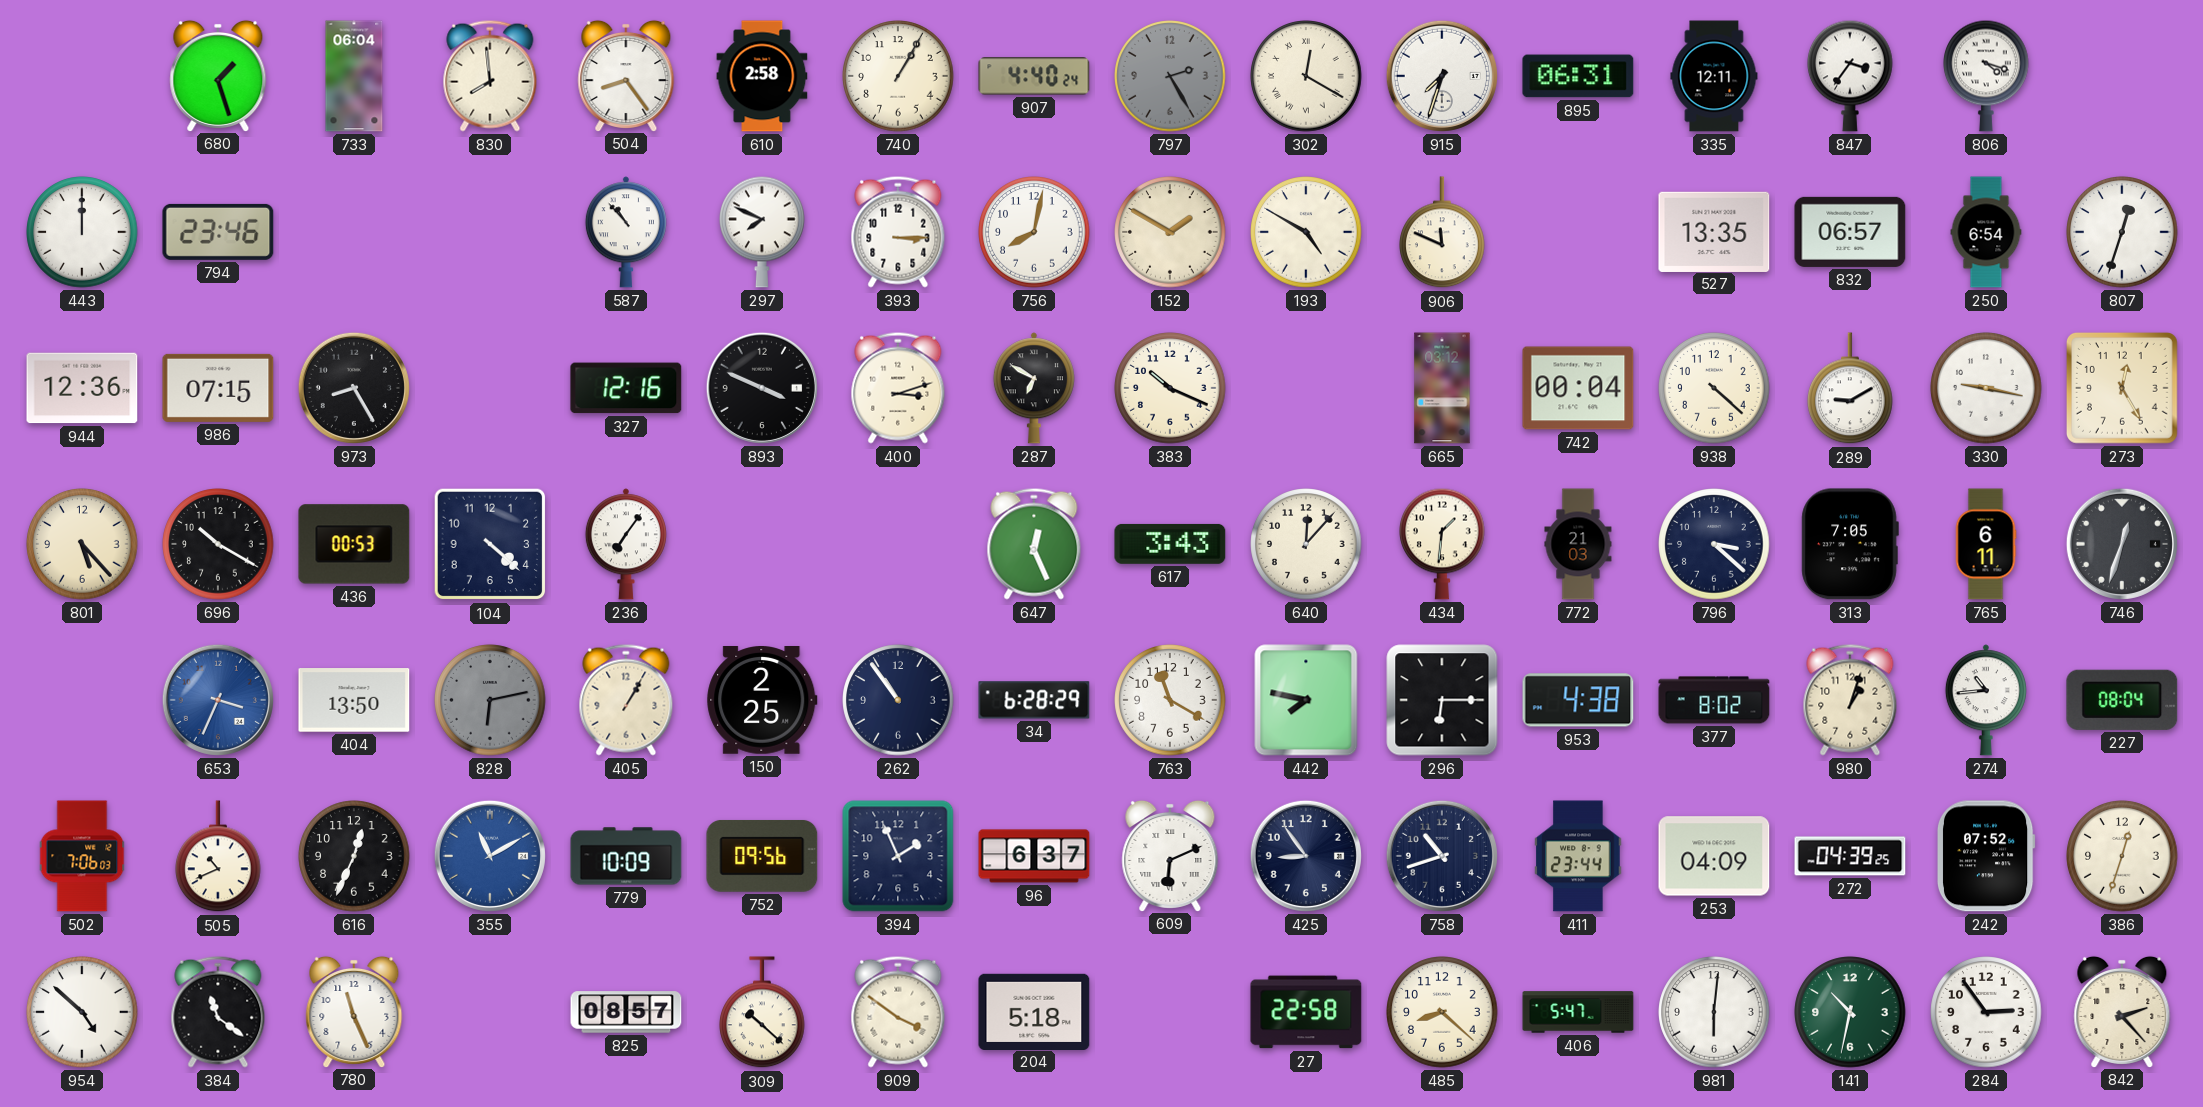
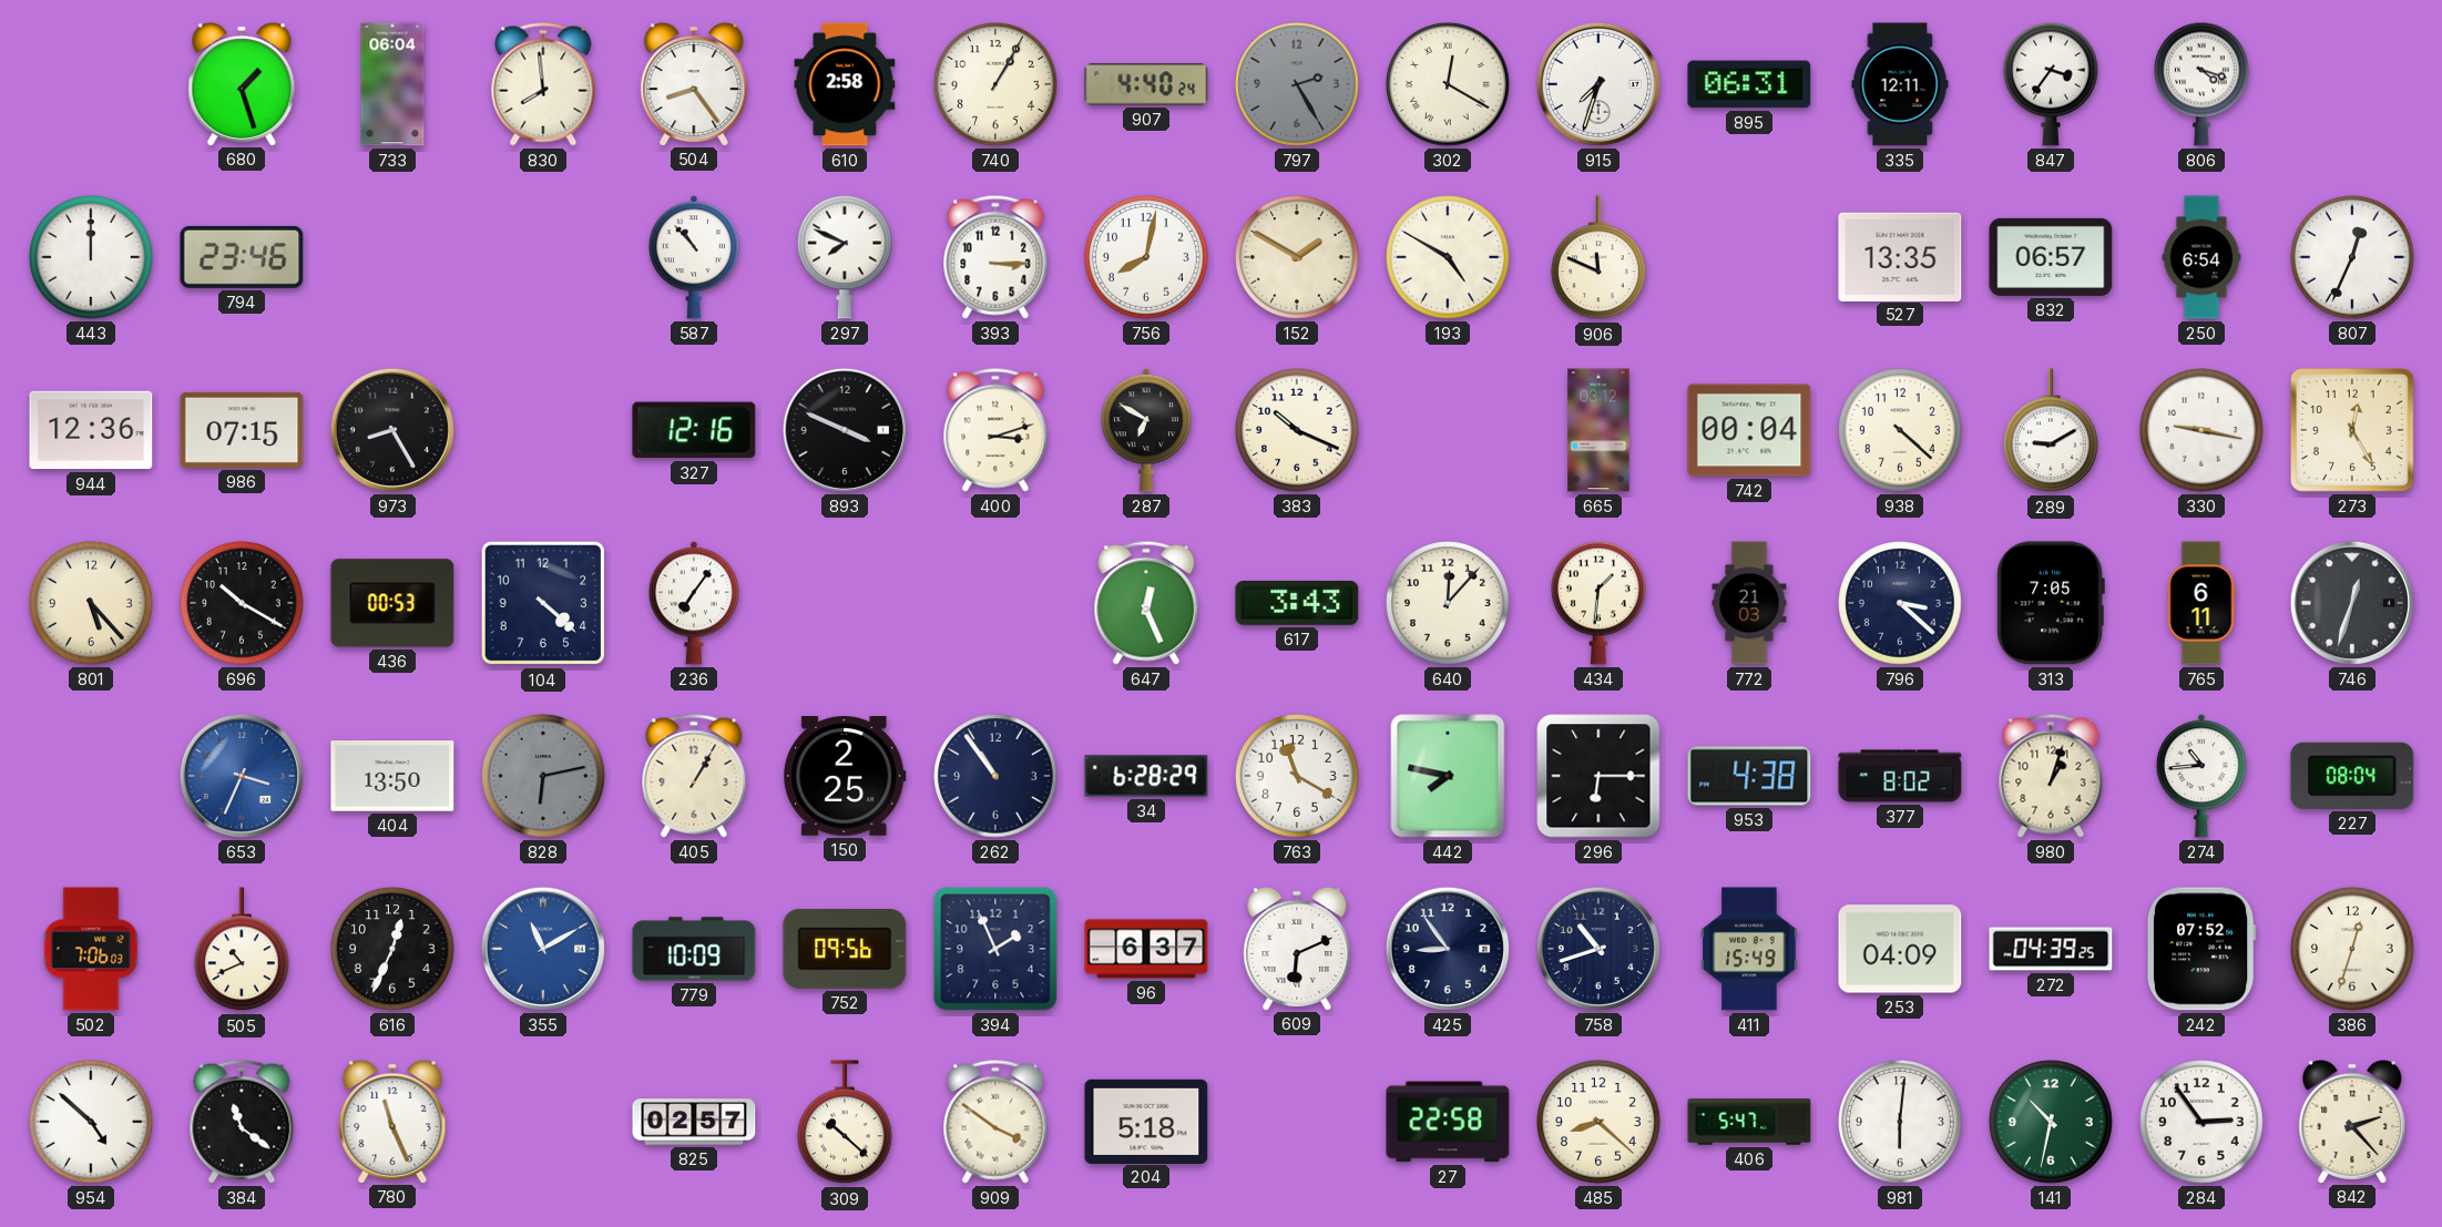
807: 12:33 -> 12:34
411: 23:44 -> 15:49
825: 08:57 -> 02:57
